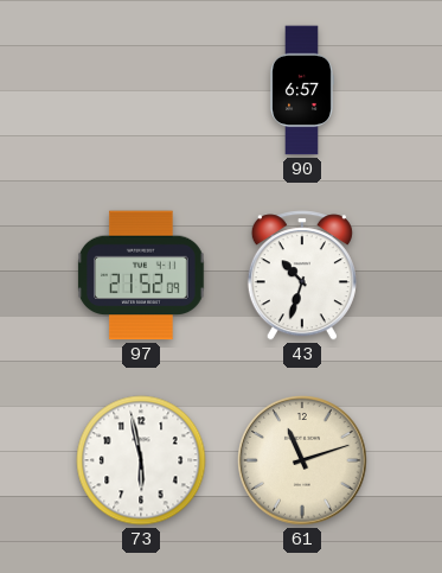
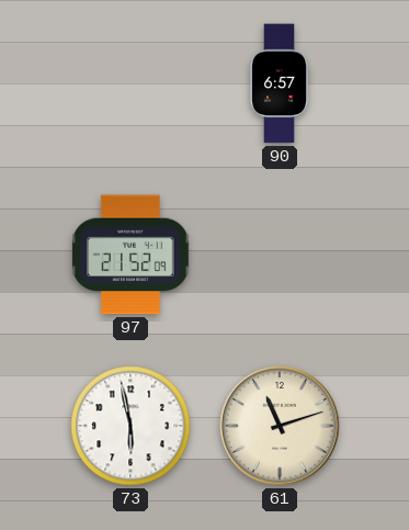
43: 10:33 -> none
